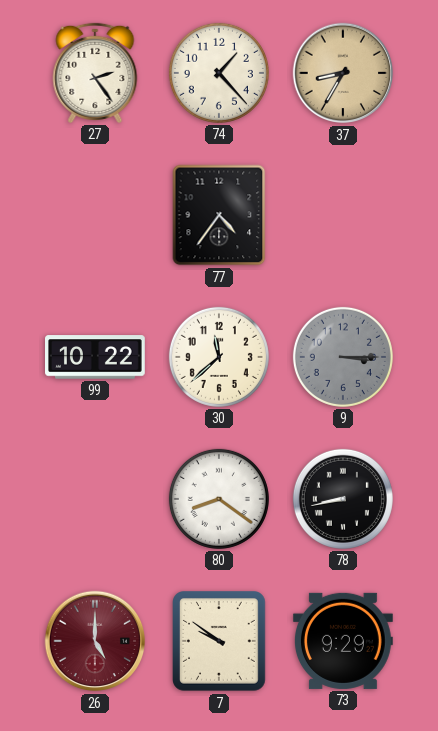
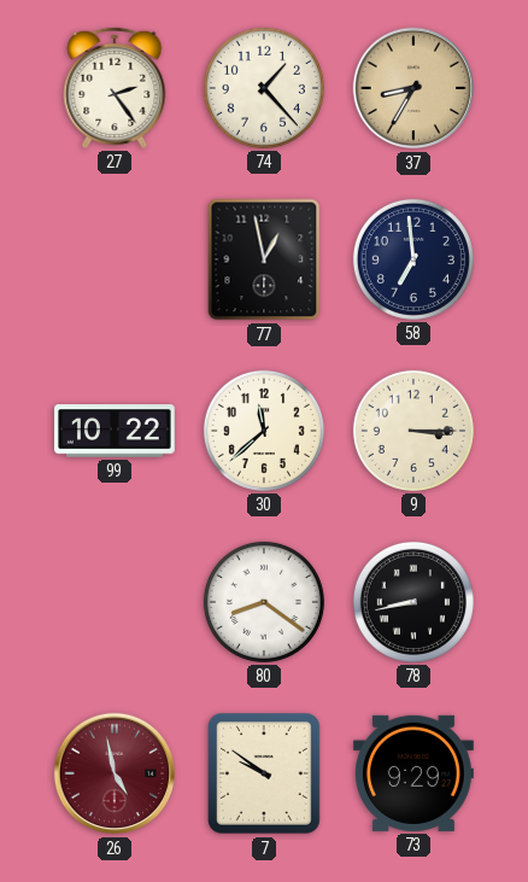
77: 4:36 -> 12:58
58: none -> 6:59
9 dial: grey -> cream
26: 5:00 -> 4:58
